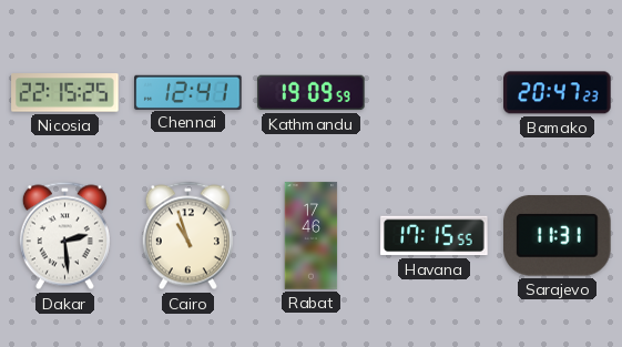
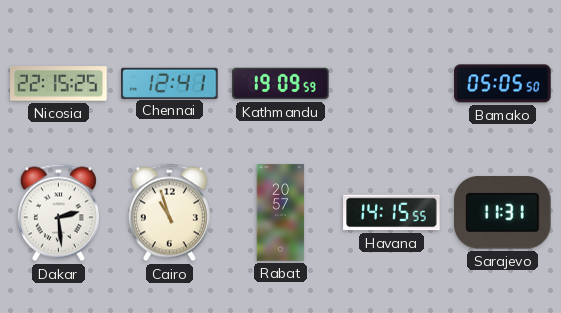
Bamako: 20:47 -> 05:05
Rabat: 17:46 -> 20:57
Havana: 17:15 -> 14:15
